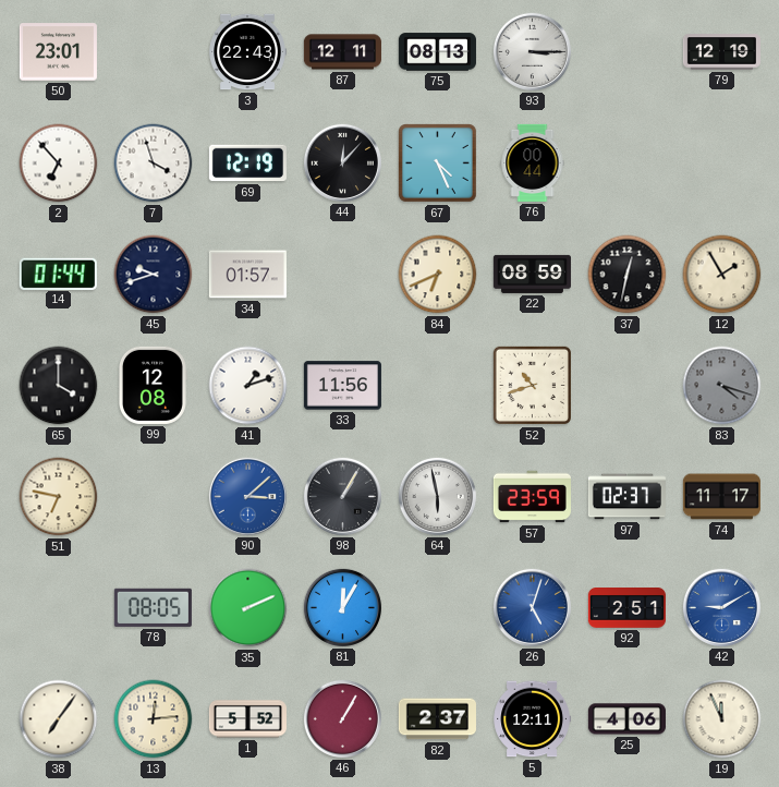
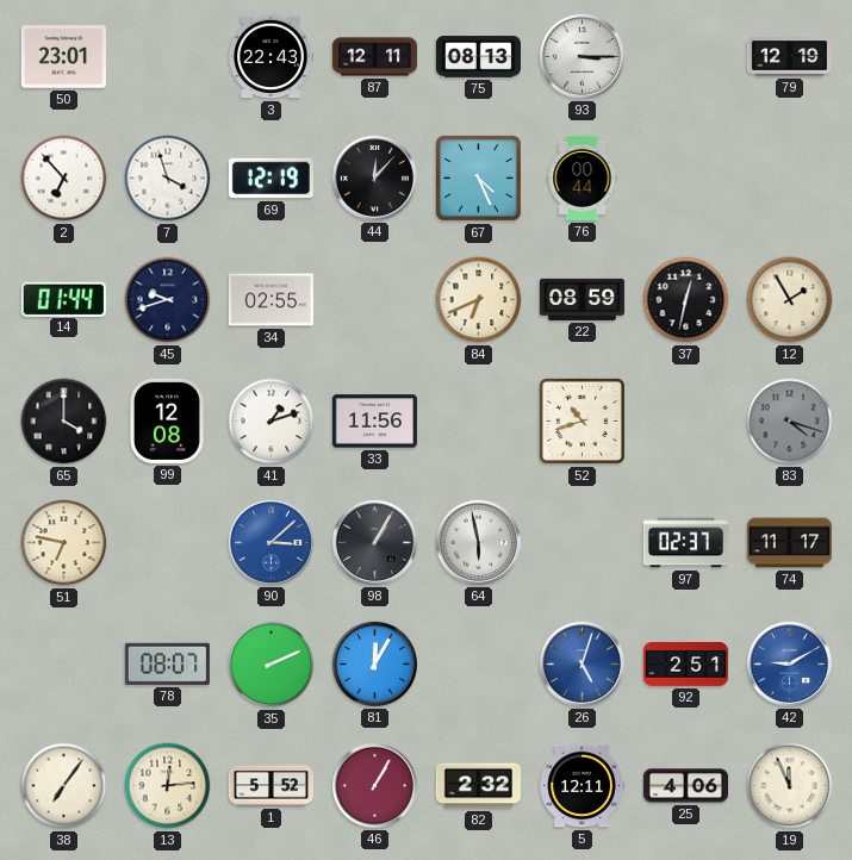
34: 01:57 -> 02:55
57: 23:59 -> none
78: 08:05 -> 08:07
82: 2:37 -> 2:32
